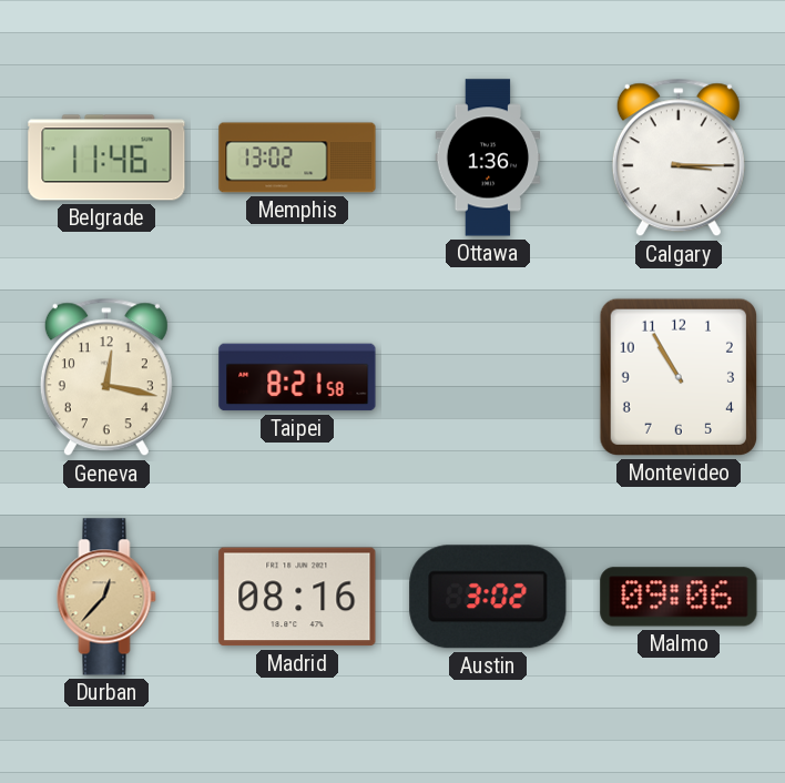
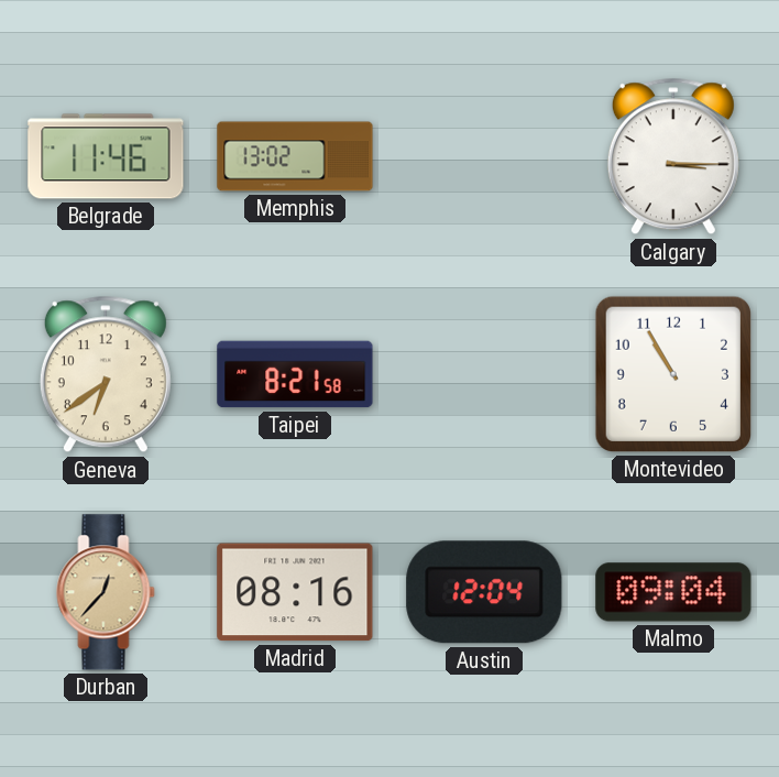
Ottawa: 1:36 -> none
Geneva: 12:17 -> 6:39
Austin: 3:02 -> 12:04
Malmo: 09:06 -> 09:04
